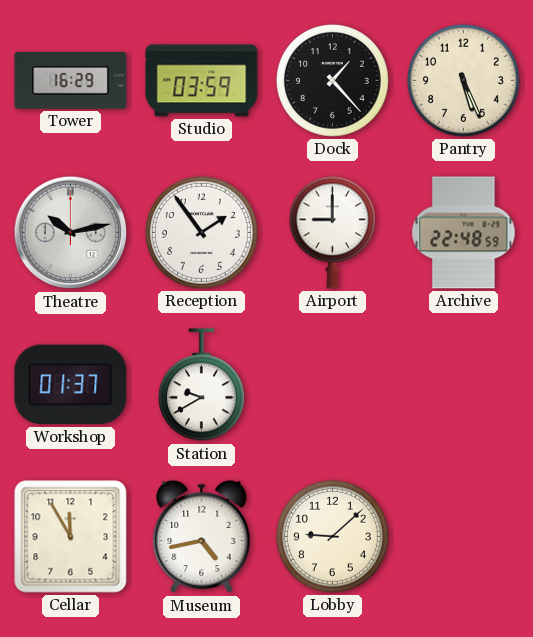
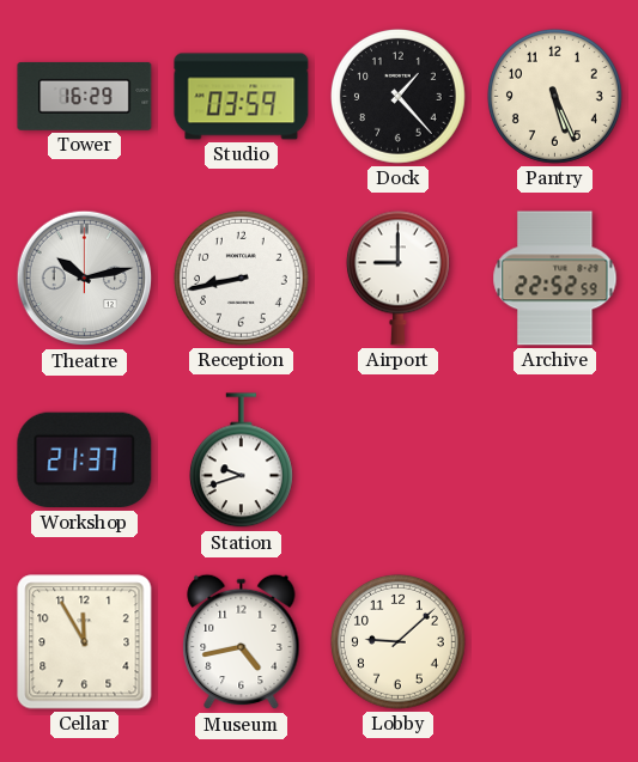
Reception: 1:54 -> 8:43
Archive: 22:48 -> 22:52
Workshop: 01:37 -> 21:37
Station: 9:40 -> 9:42
